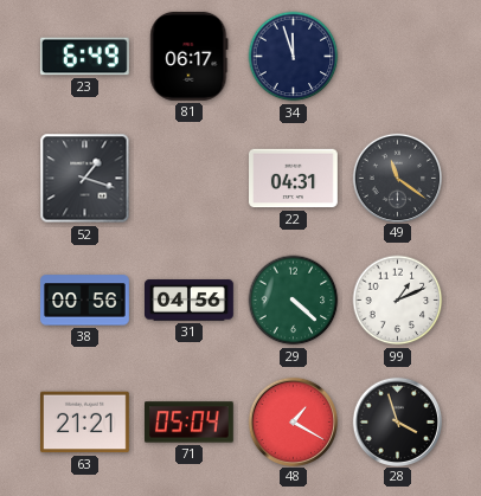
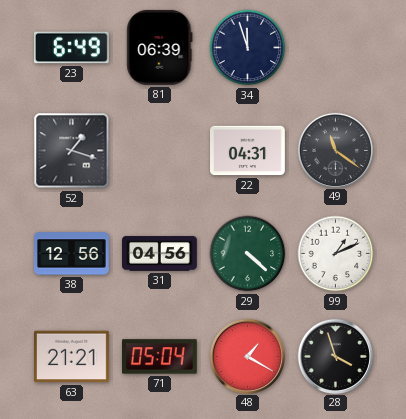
81: 06:17 -> 06:39
38: 00:56 -> 12:56
